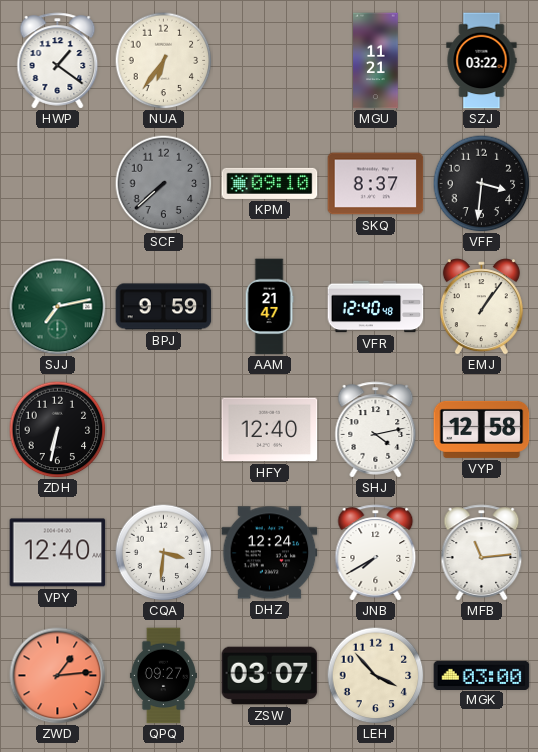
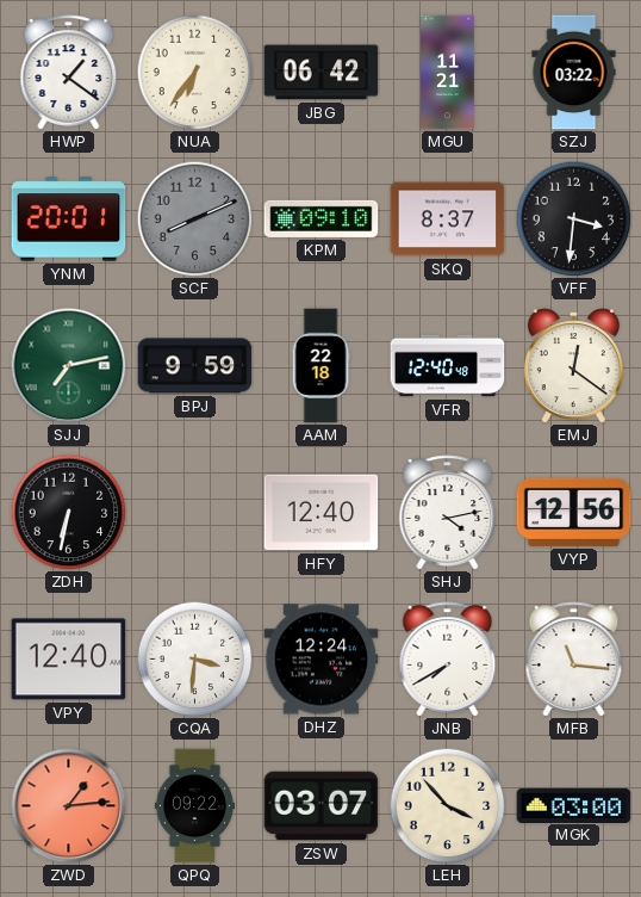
JBG: none -> 06:42
YNM: none -> 20:01
SCF: 7:38 -> 8:11
AAM: 21:47 -> 22:18
EMJ: 1:06 -> 12:21
VYP: 12:58 -> 12:56
MFB: 11:14 -> 11:16
QPQ: 09:27 -> 09:22
